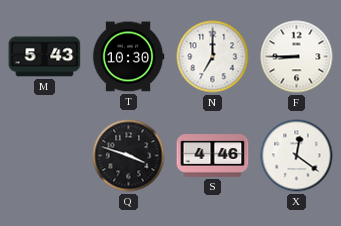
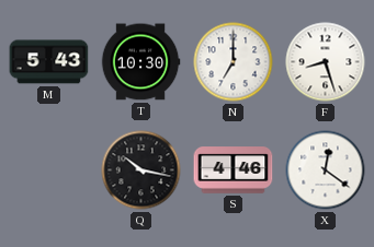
F: 8:45 -> 8:27
Q: 3:48 -> 10:17
